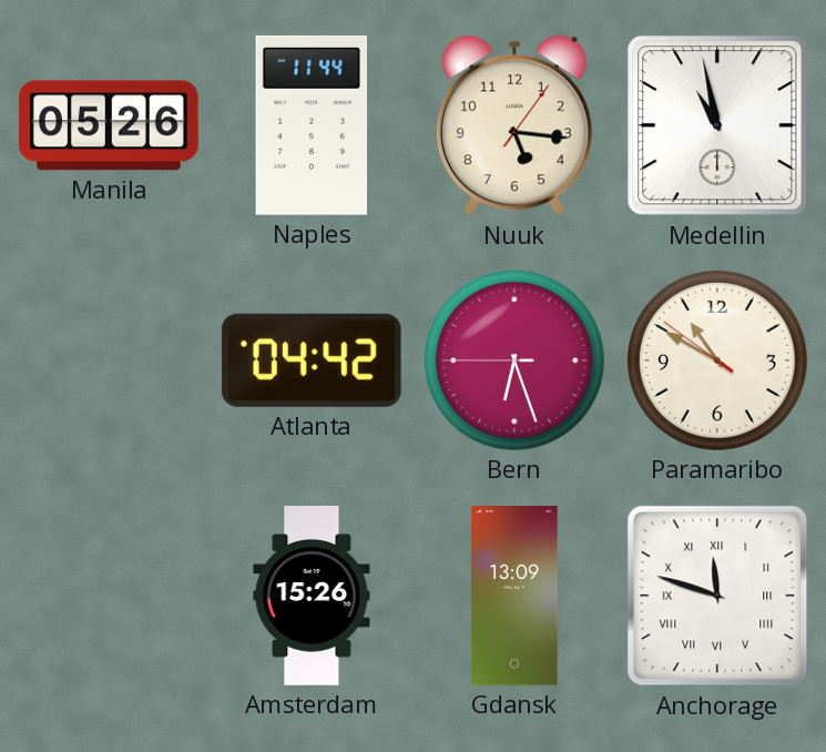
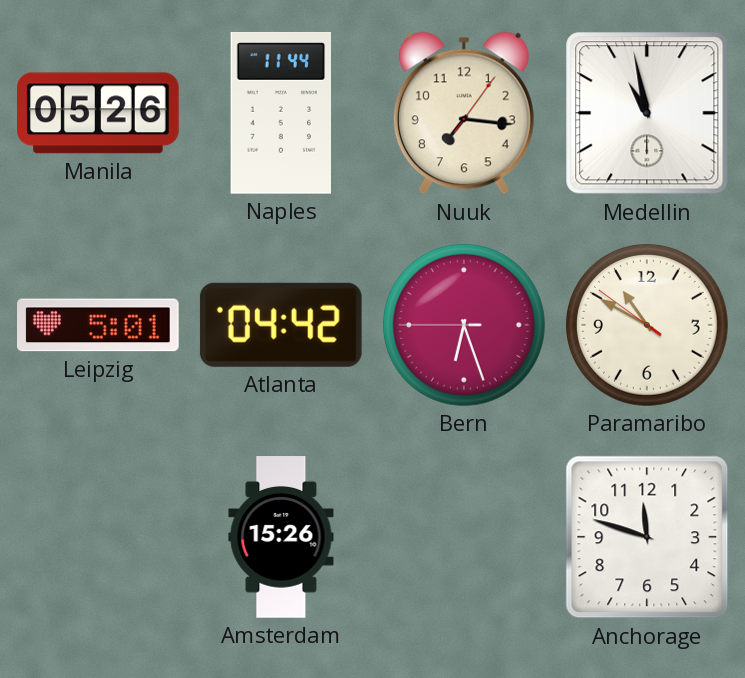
Nuuk: 5:16 -> 7:16
Leipzig: none -> 5:01
Gdansk: 13:09 -> none
Anchorage numerals: Roman -> Arabic
